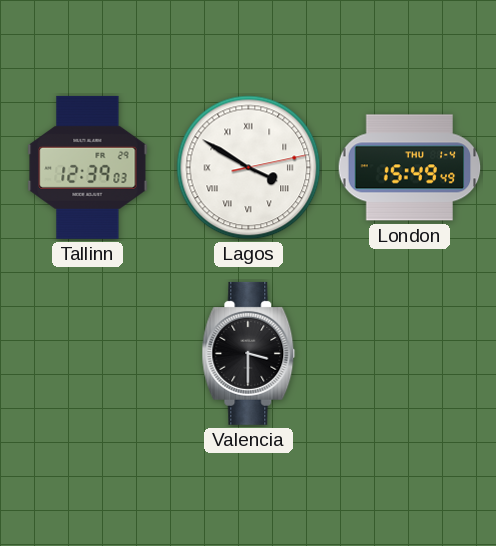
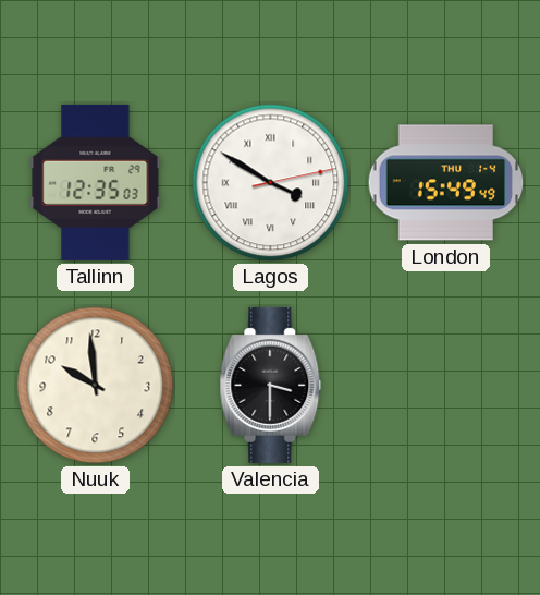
Tallinn: 12:39 -> 12:35
Nuuk: none -> 9:59
